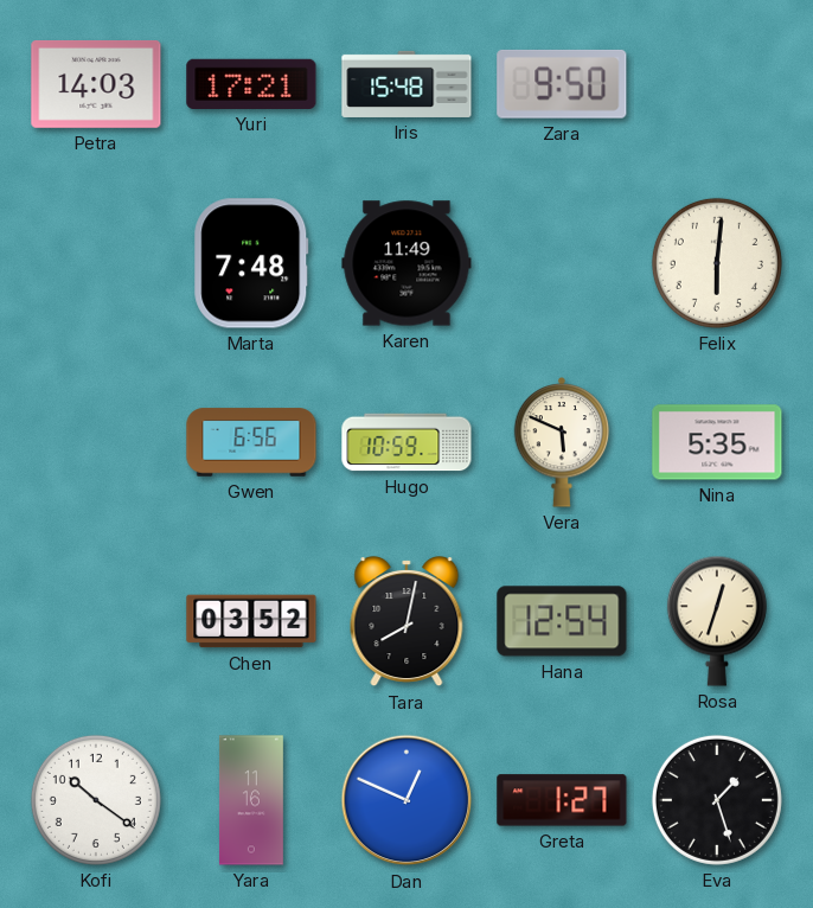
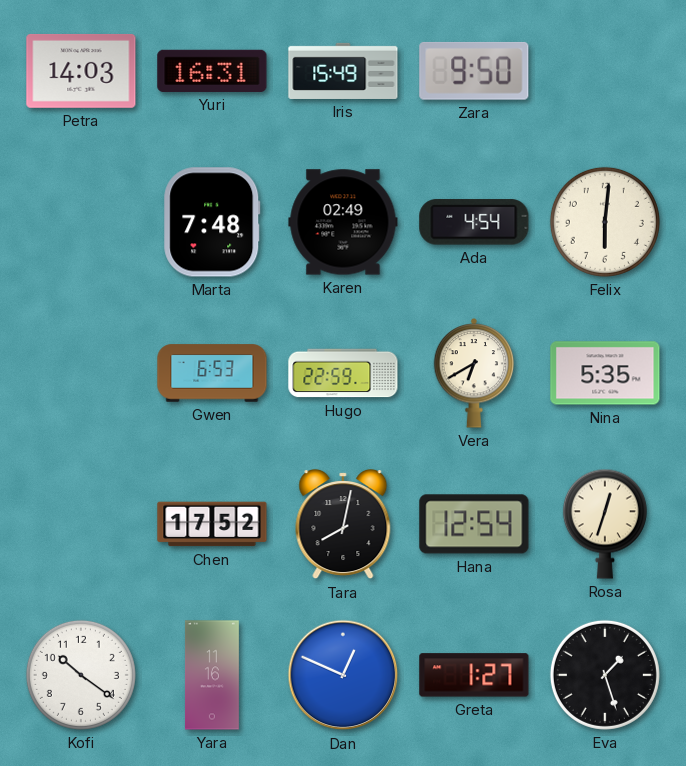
Yuri: 17:21 -> 16:31
Iris: 15:48 -> 15:49
Karen: 11:49 -> 02:49
Ada: none -> 4:54
Gwen: 6:56 -> 6:53
Hugo: 10:59 -> 22:59
Vera: 5:49 -> 6:40
Chen: 03:52 -> 17:52
